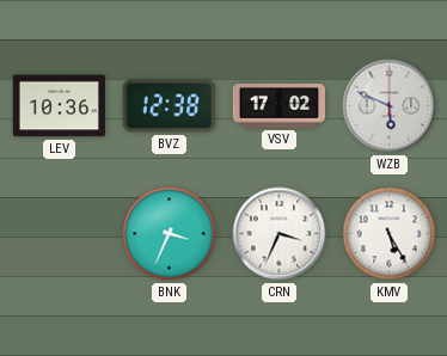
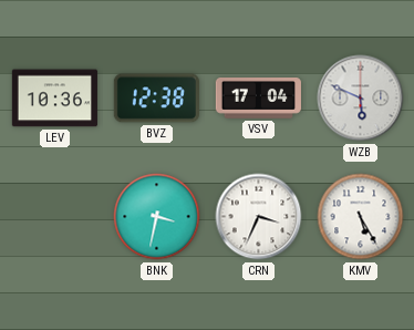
VSV: 17:02 -> 17:04
BNK: 3:34 -> 3:32
